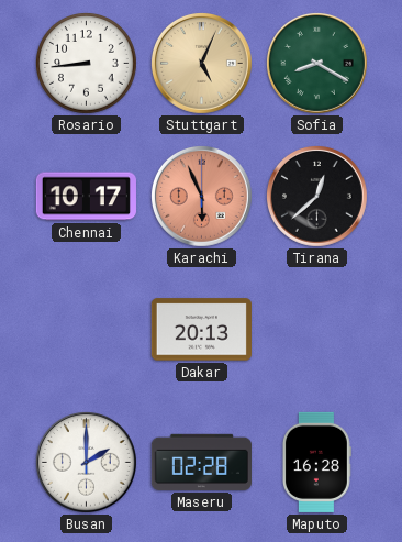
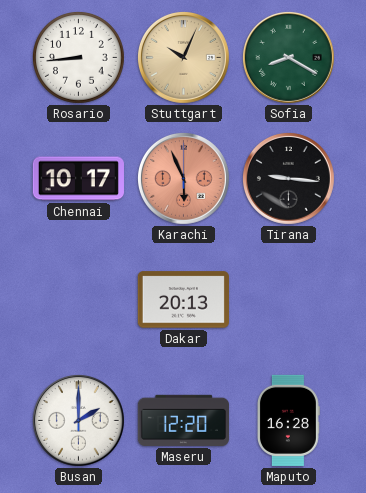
Stuttgart: 5:04 -> 10:04
Tirana: 12:38 -> 9:16
Maseru: 02:28 -> 12:20
